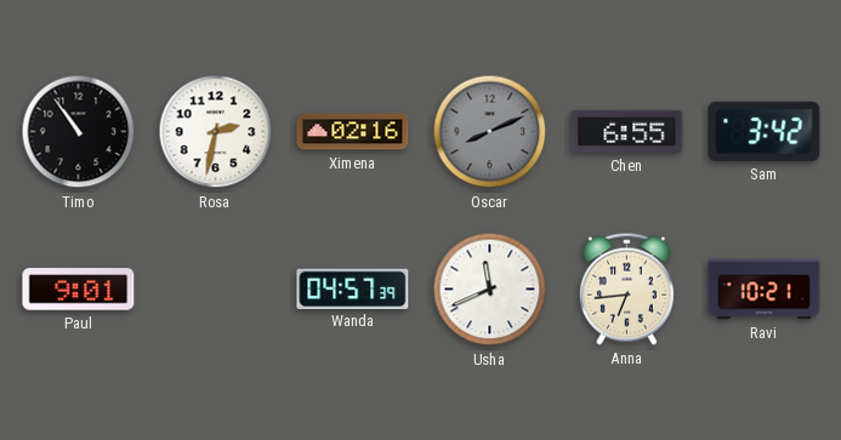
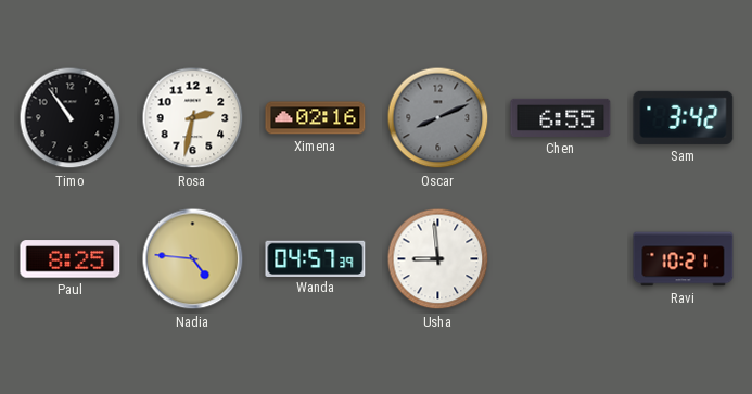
Paul: 9:01 -> 8:25
Nadia: none -> 4:46
Usha: 11:41 -> 8:59
Anna: 6:44 -> none
